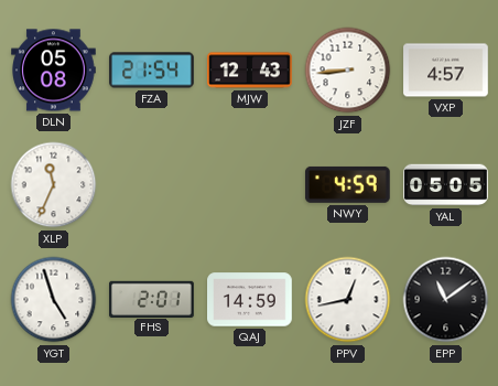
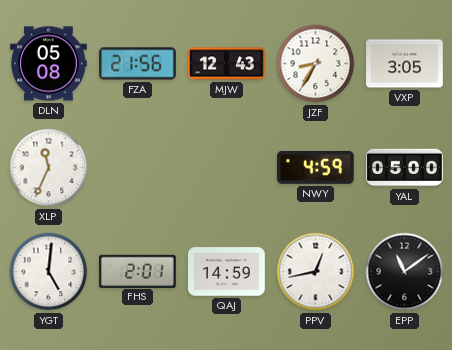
FZA: 21:54 -> 21:56
JZF: 8:44 -> 8:35
VXP: 4:57 -> 3:05
YAL: 05:05 -> 05:00
YGT: 4:57 -> 5:01
